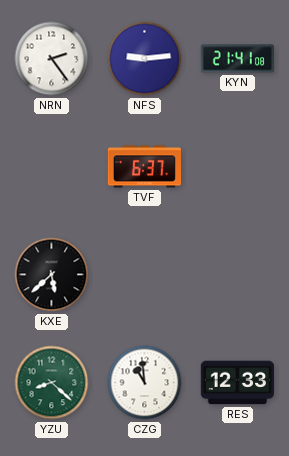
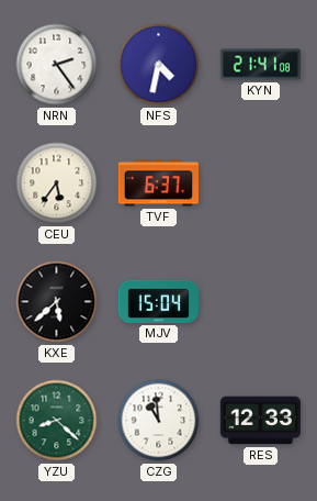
NFS: 9:14 -> 4:32
CEU: none -> 5:36
MJV: none -> 15:04
